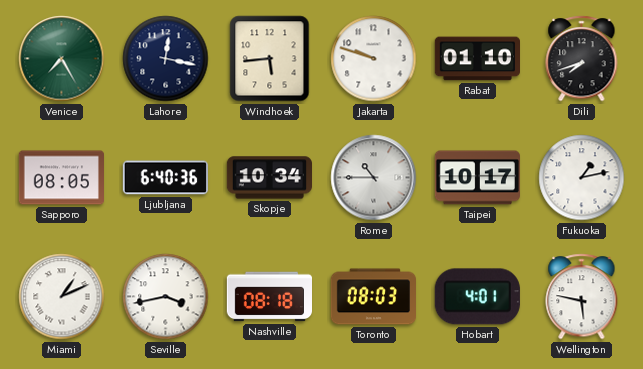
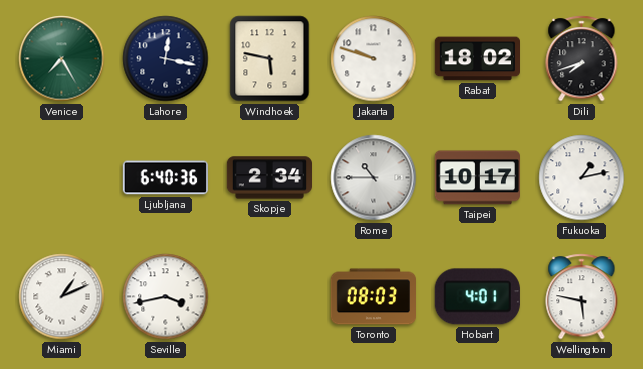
Windhoek: 5:44 -> 5:47
Rabat: 01:10 -> 18:02
Sapporo: 08:05 -> none
Skopje: 10:34 -> 2:34
Nashville: 08:18 -> none
